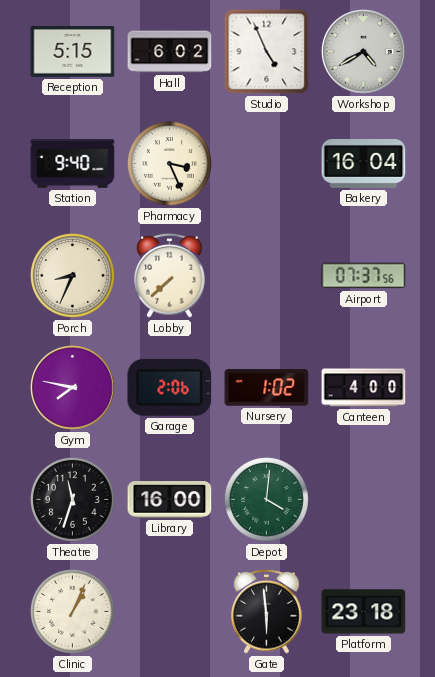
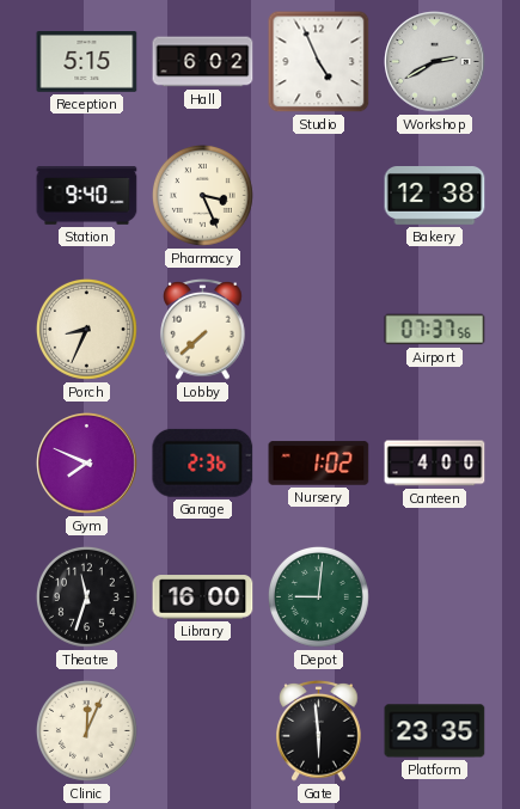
Workshop: 4:40 -> 2:40
Bakery: 16:04 -> 12:38
Gym: 7:47 -> 7:49
Garage: 2:06 -> 2:36
Depot: 4:01 -> 9:01
Clinic: 1:04 -> 12:04
Platform: 23:18 -> 23:35
